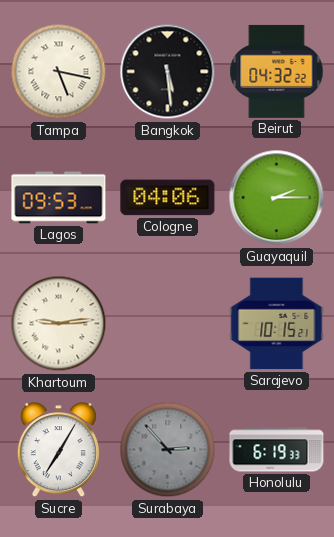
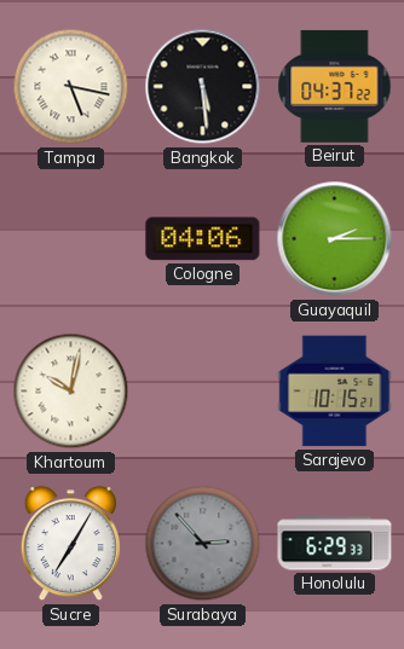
Beirut: 04:32 -> 04:37
Lagos: 09:53 -> none
Khartoum: 9:14 -> 10:02
Honolulu: 6:19 -> 6:29
